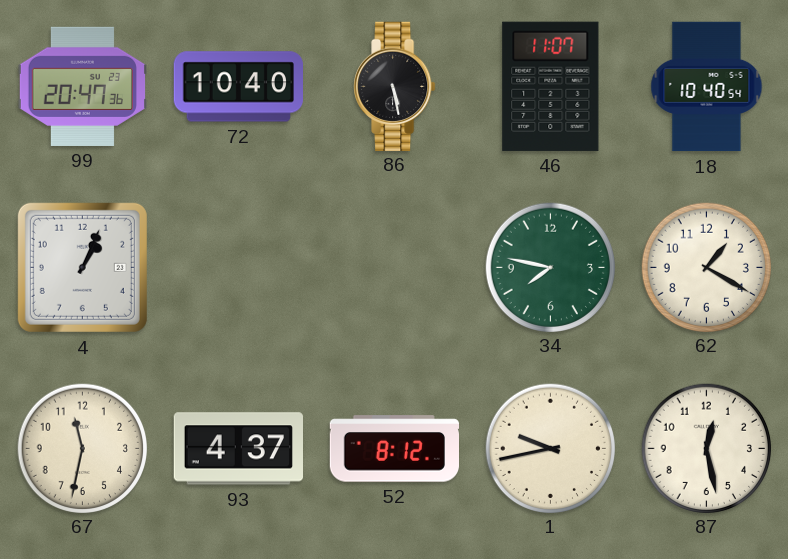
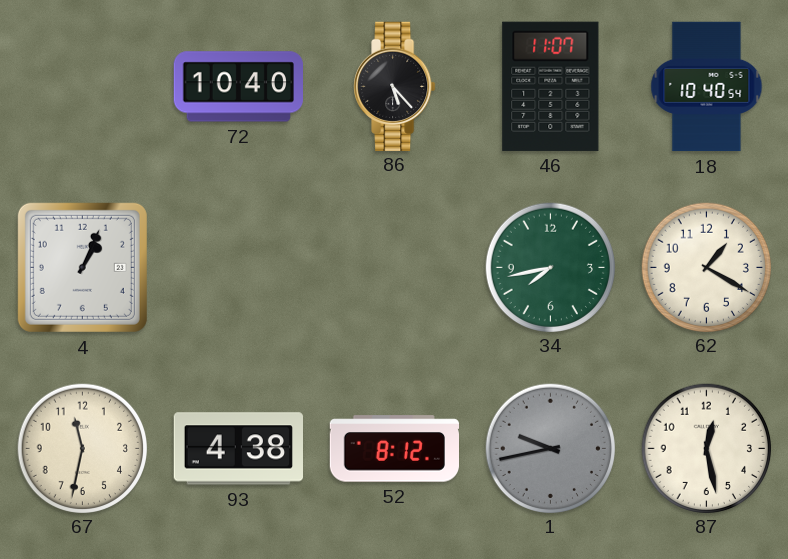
99: 20:47 -> none
86: 5:28 -> 5:23
34: 7:47 -> 7:43
93: 4:37 -> 4:38
1 dial: cream -> grey
